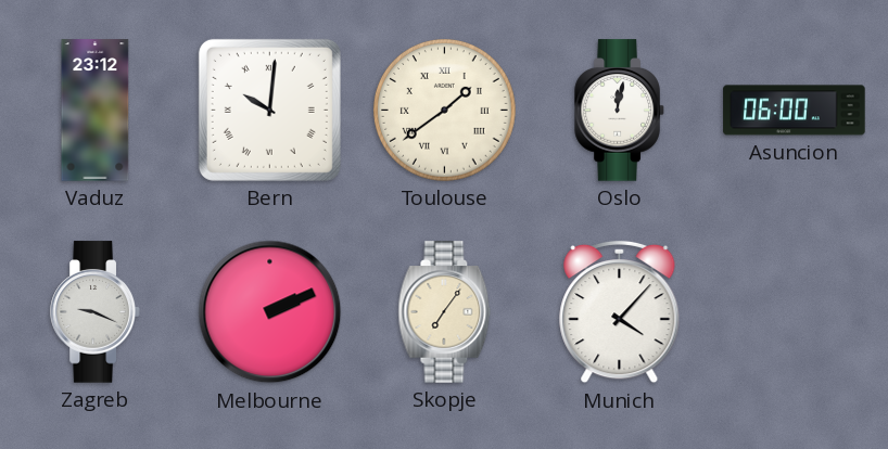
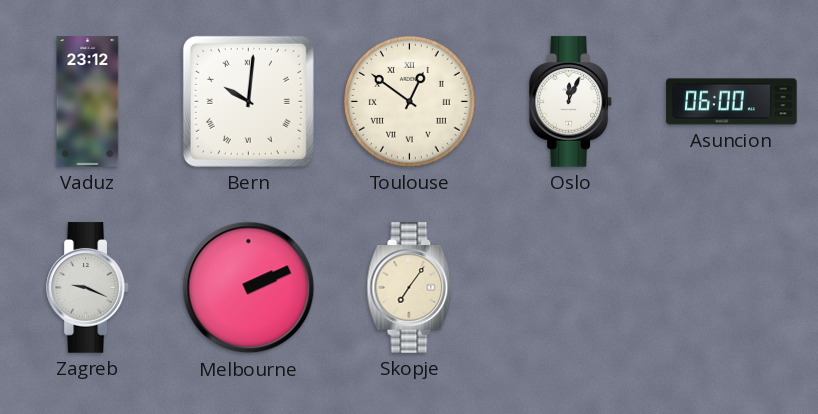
Toulouse: 1:39 -> 12:51
Oslo: 12:02 -> 12:04
Munich: 4:07 -> none
